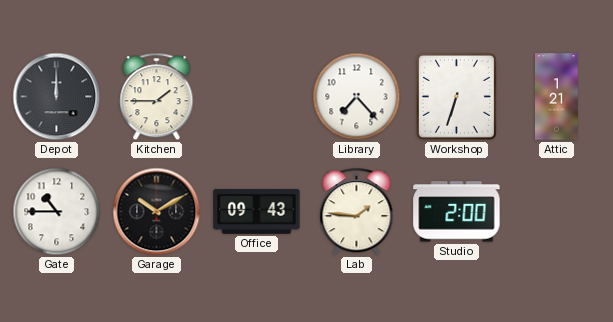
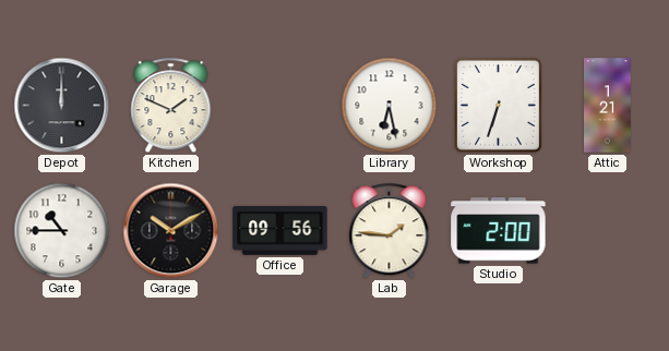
Kitchen: 1:45 -> 1:49
Library: 7:23 -> 6:28
Office: 09:43 -> 09:56
